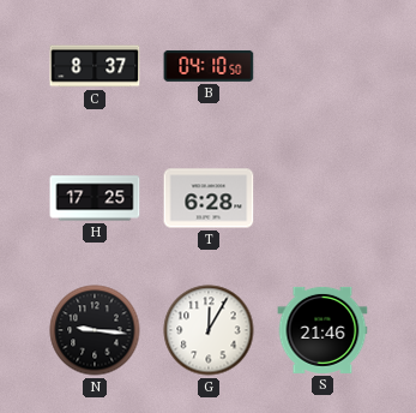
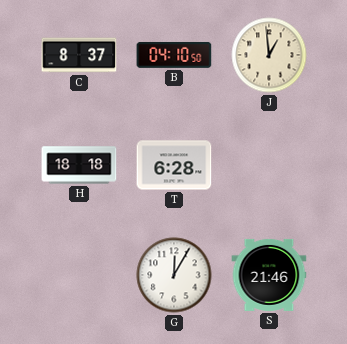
J: none -> 12:59
H: 17:25 -> 18:18
N: 9:16 -> none
